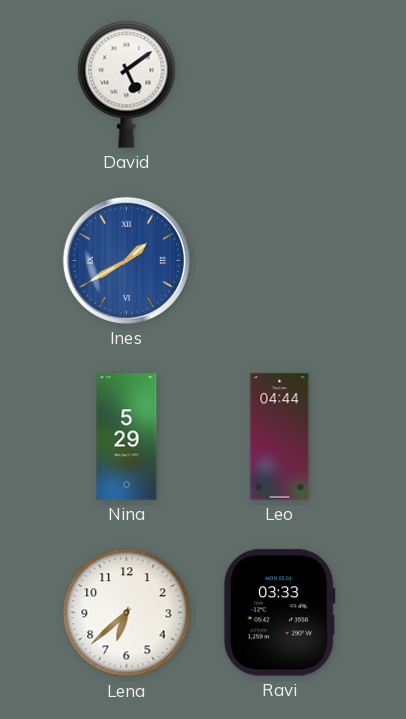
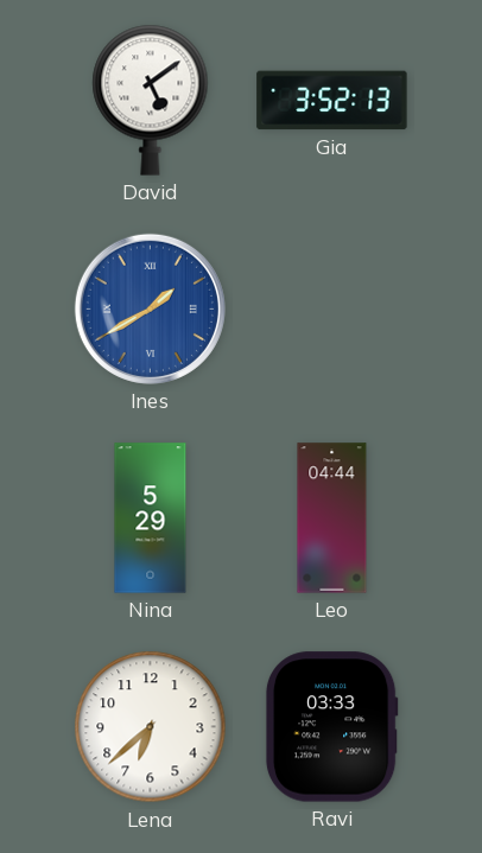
Gia: none -> 3:52
